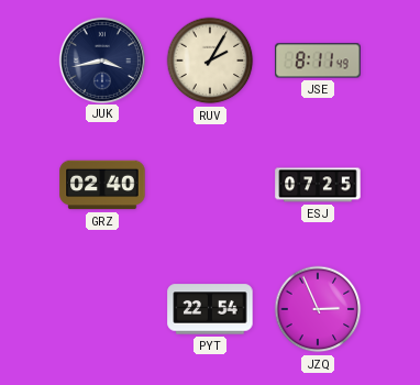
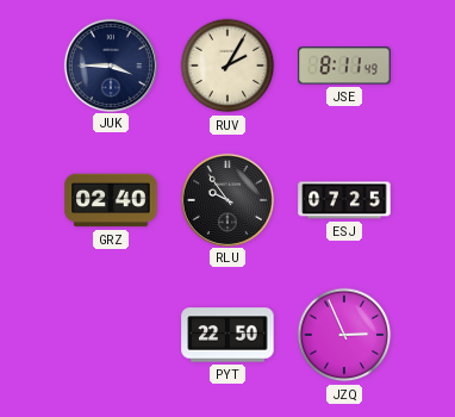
JUK: 3:43 -> 3:45
RLU: none -> 9:54
PYT: 22:54 -> 22:50
